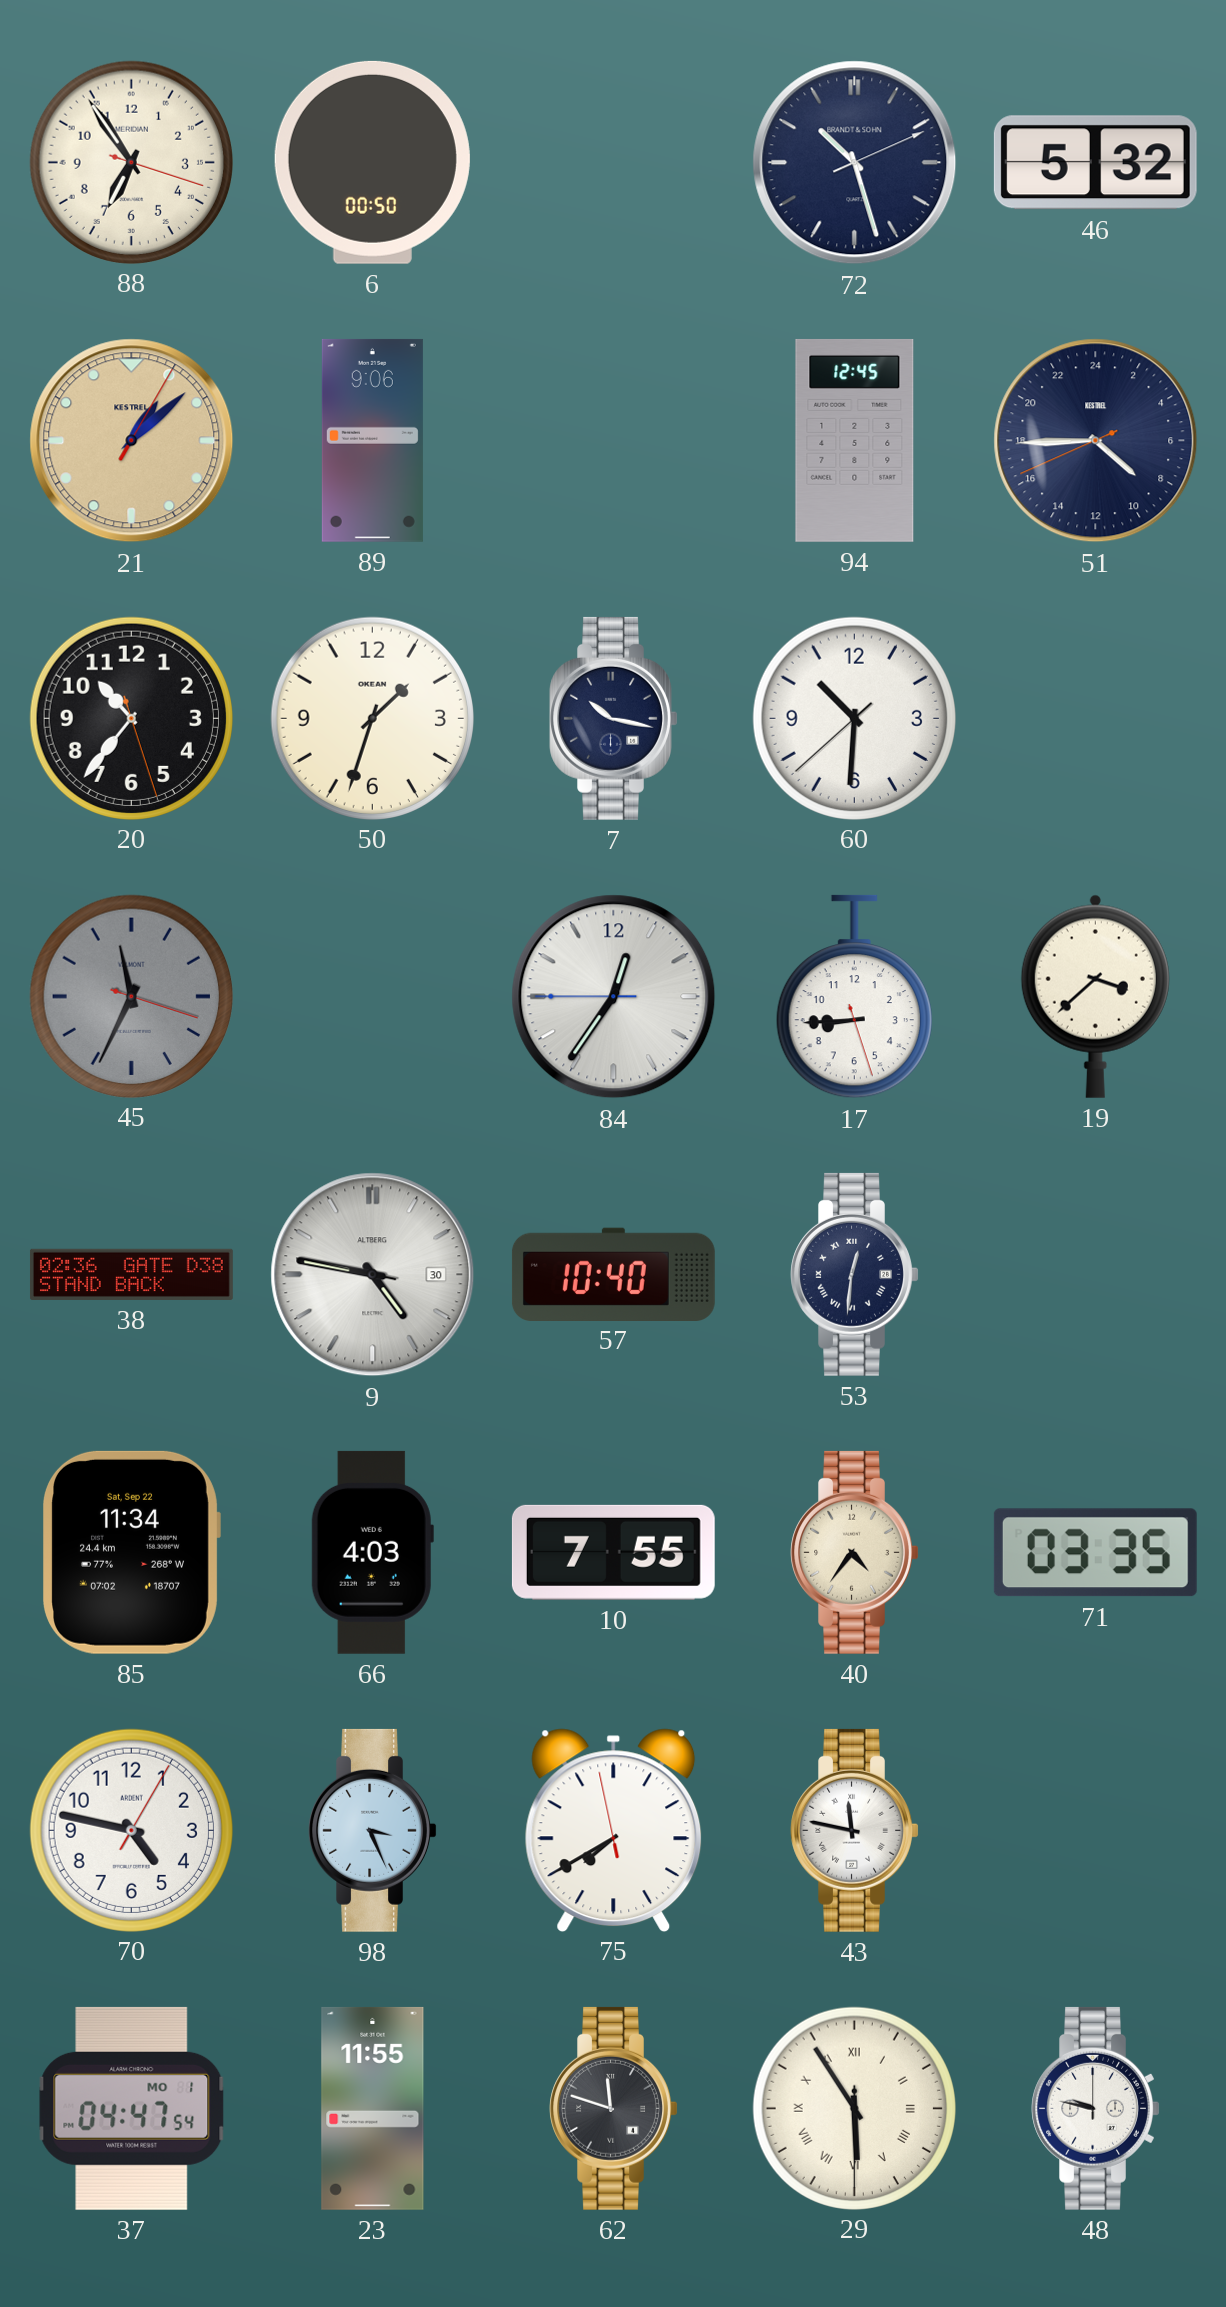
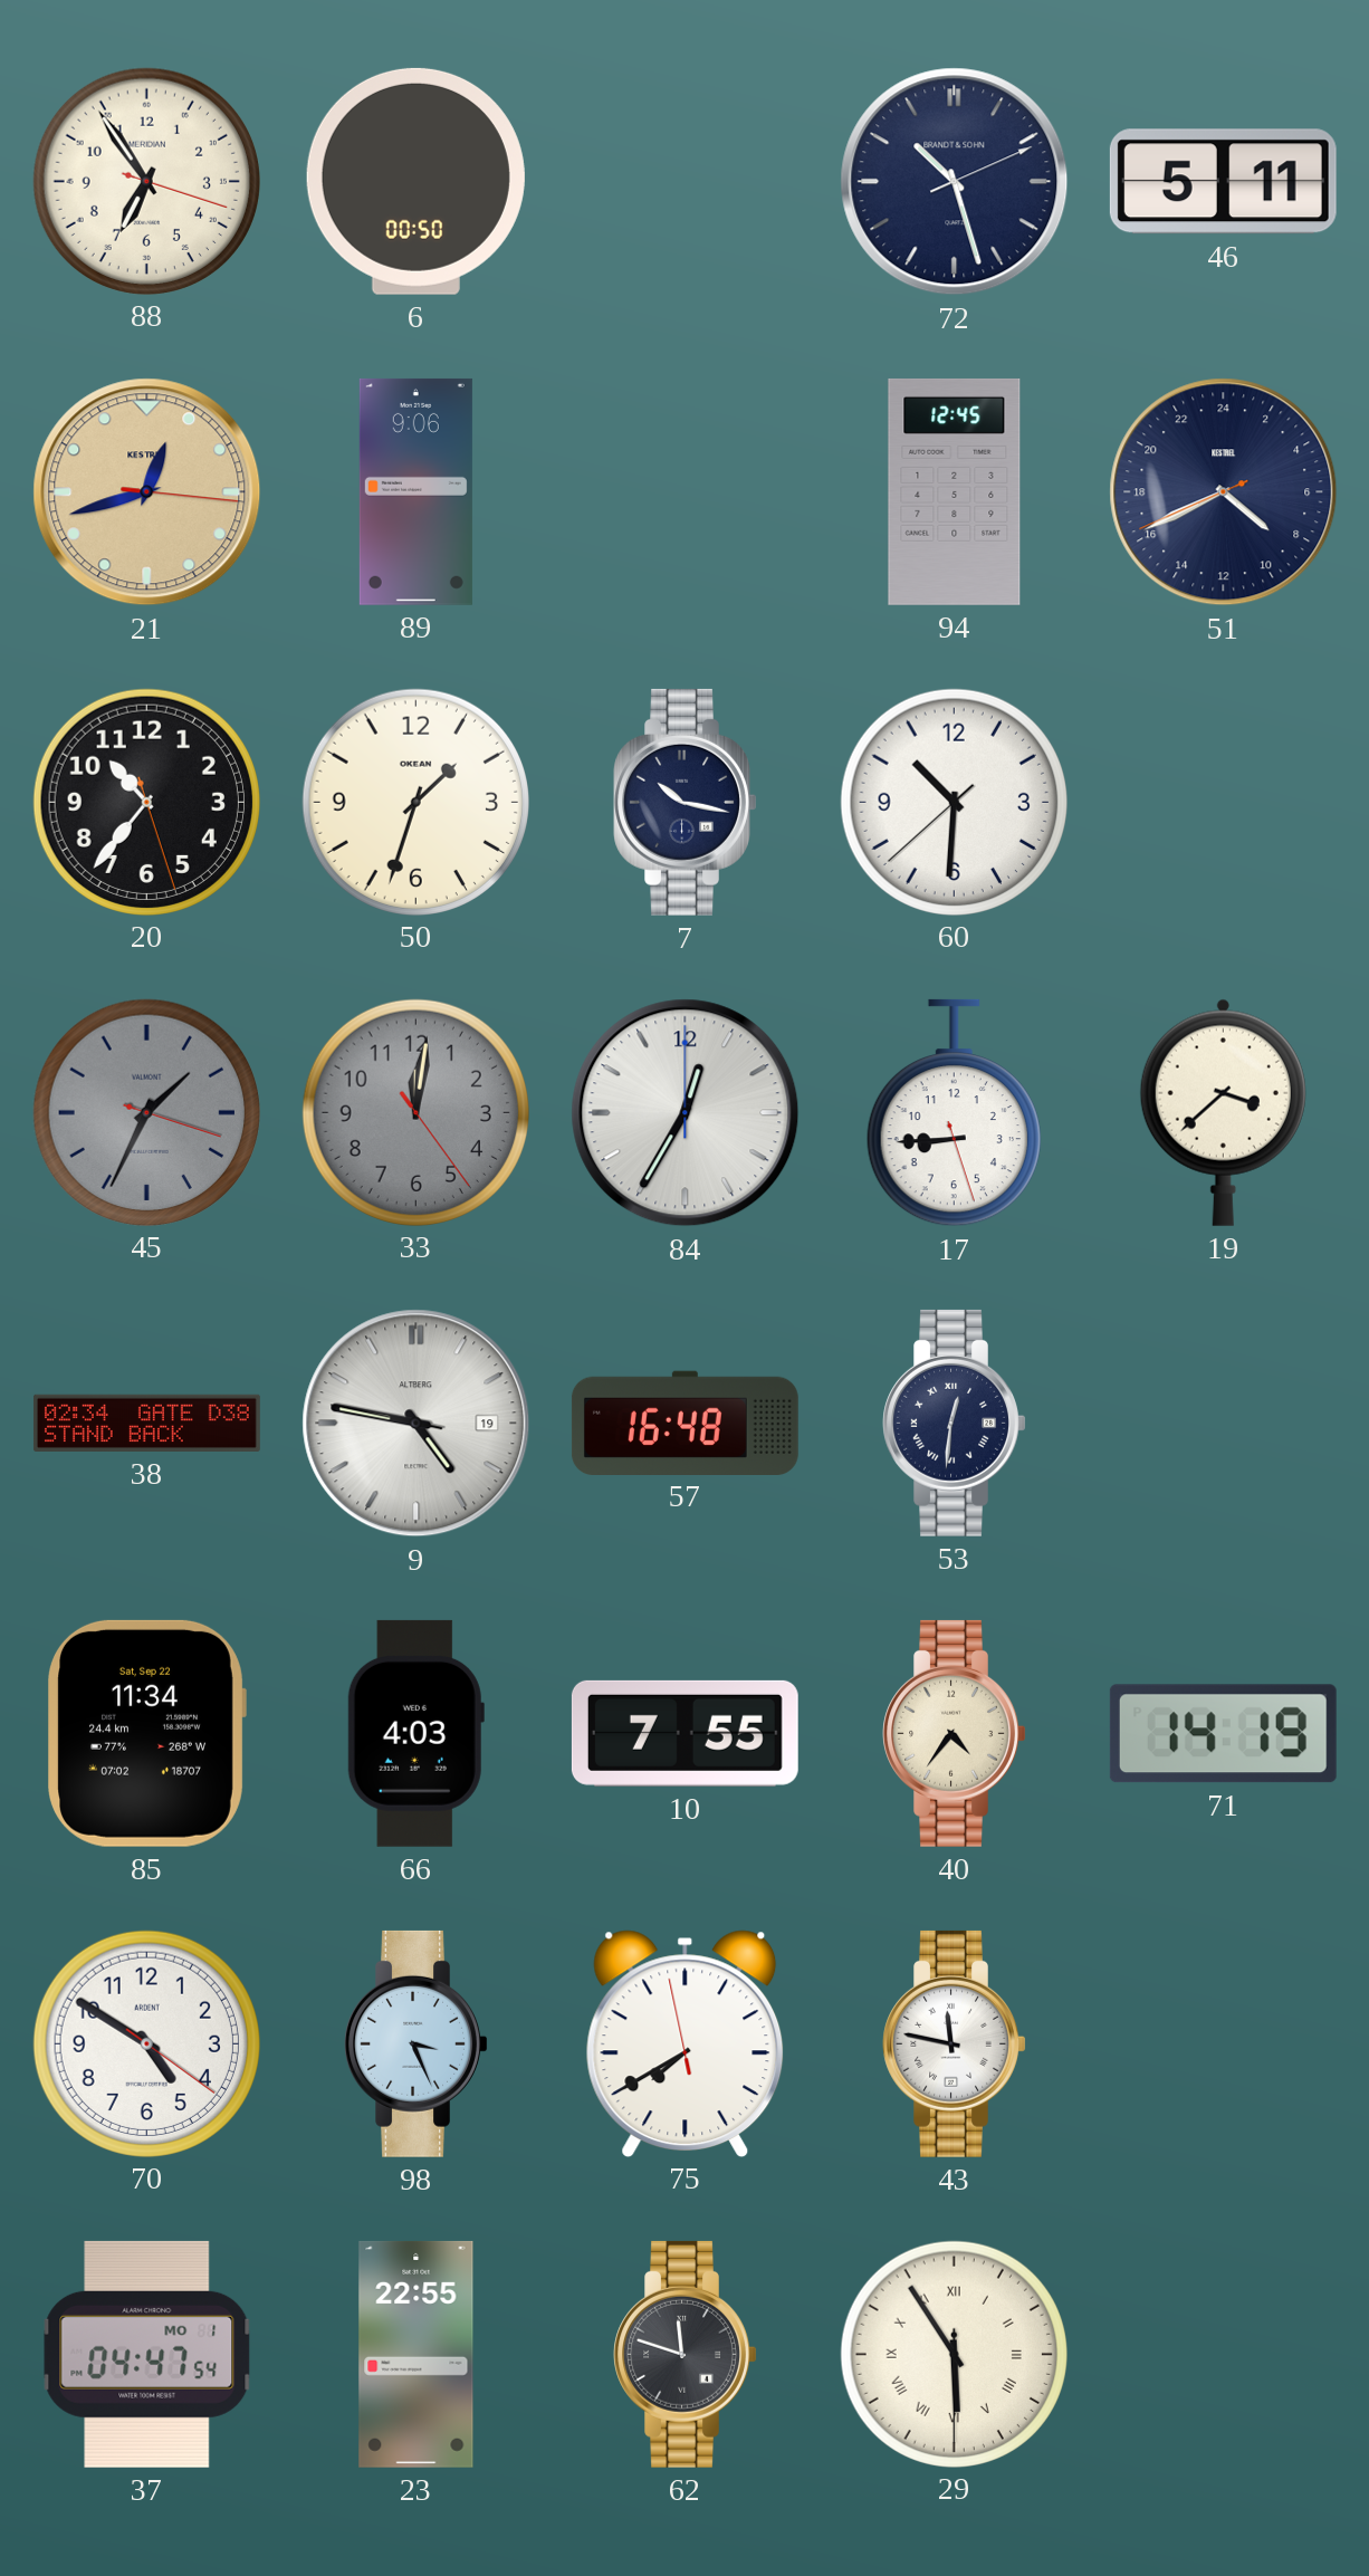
46: 5:32 -> 5:11
21: 1:08 -> 12:42
51: 8:44 -> 8:40
45: 11:34 -> 1:34
33: none -> 12:01
84: 12:35:45 -> 12:35:00
38: 02:36 -> 02:34
9 date: 30 -> 19
57: 10:40 -> 16:48
71: 03:35 -> 14:19
70: 4:47 -> 4:50
23: 11:55 -> 22:55
48: 9:47 -> none
